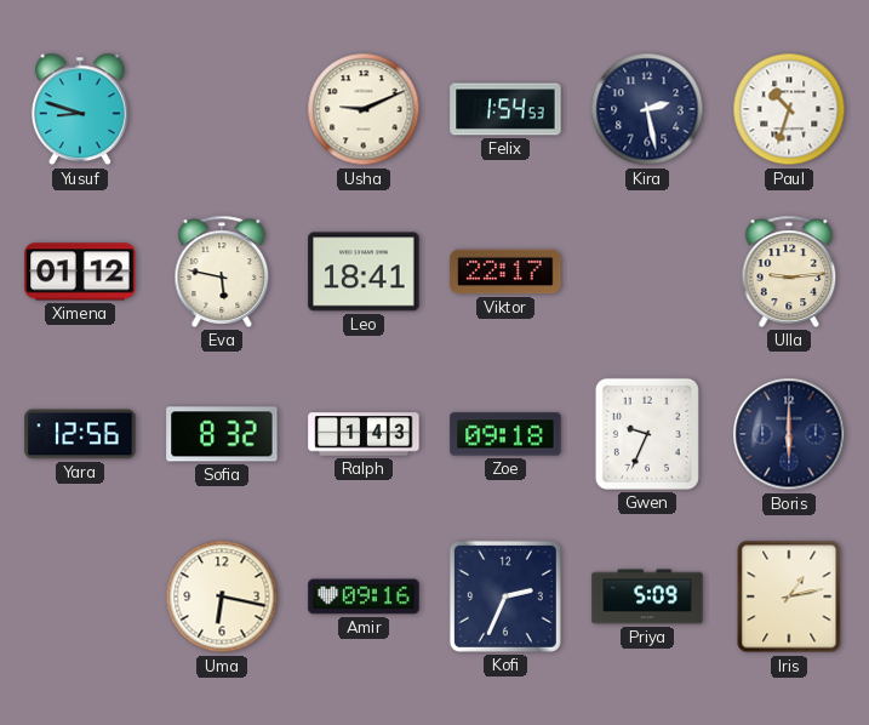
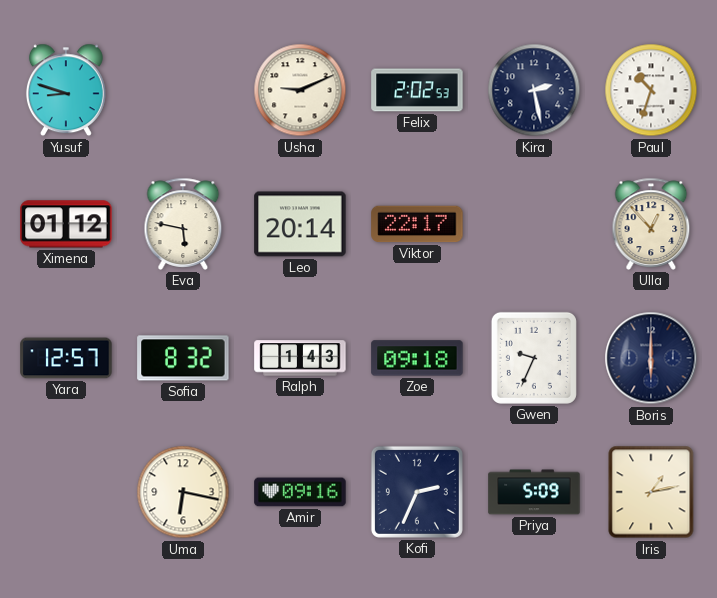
Felix: 1:54 -> 2:02
Leo: 18:41 -> 20:14
Ulla: 9:14 -> 12:53
Yara: 12:56 -> 12:57
